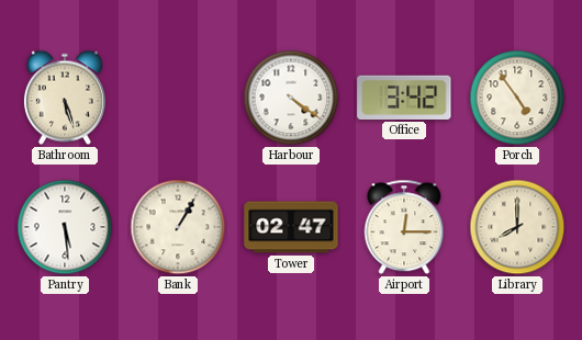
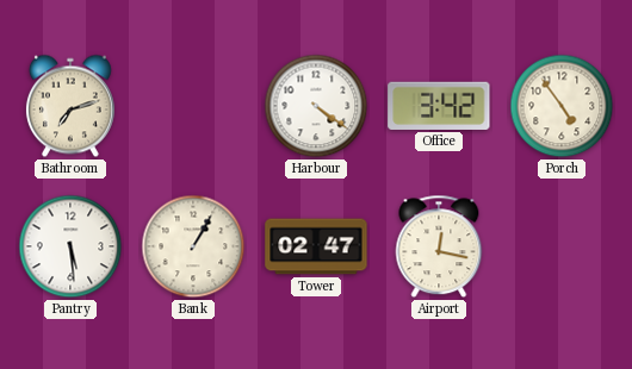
Bathroom: 5:27 -> 7:12
Airport: 12:15 -> 12:17
Library: 8:00 -> none
